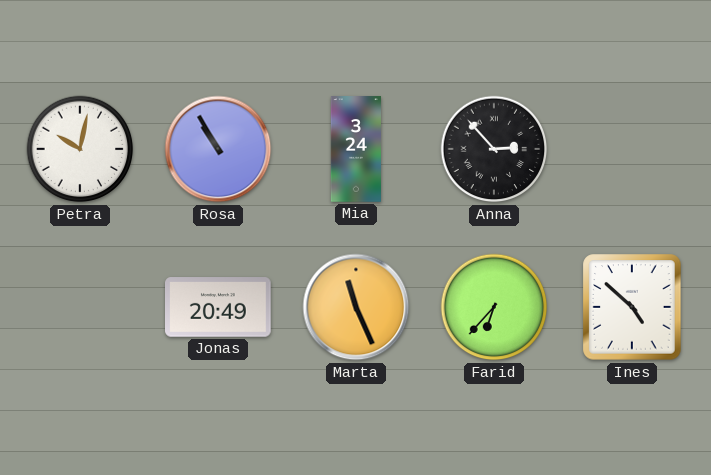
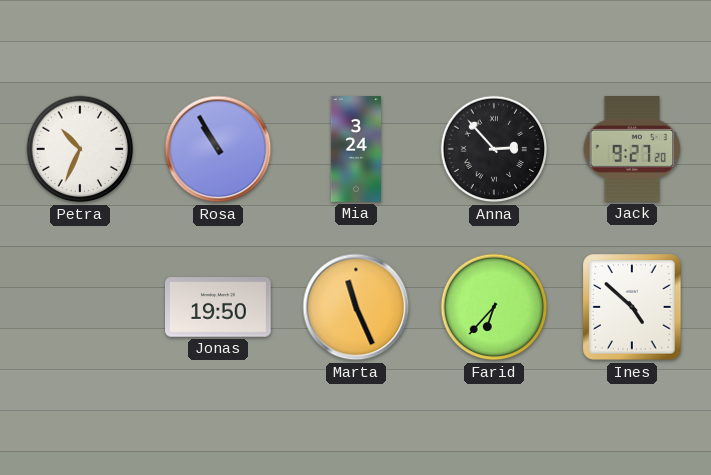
Petra: 10:02 -> 10:34
Jack: none -> 9:27
Jonas: 20:49 -> 19:50
